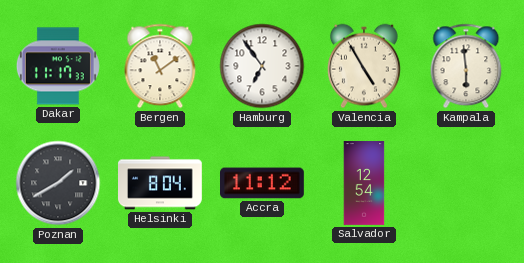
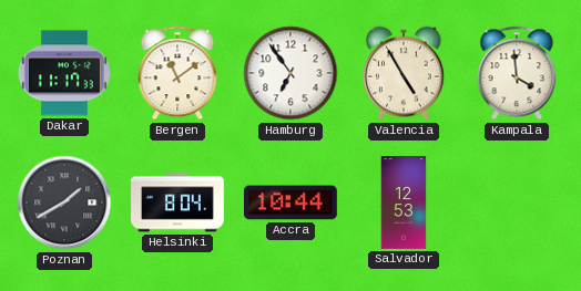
Kampala: 5:59 -> 3:59
Accra: 11:12 -> 10:44
Salvador: 12:54 -> 12:53
